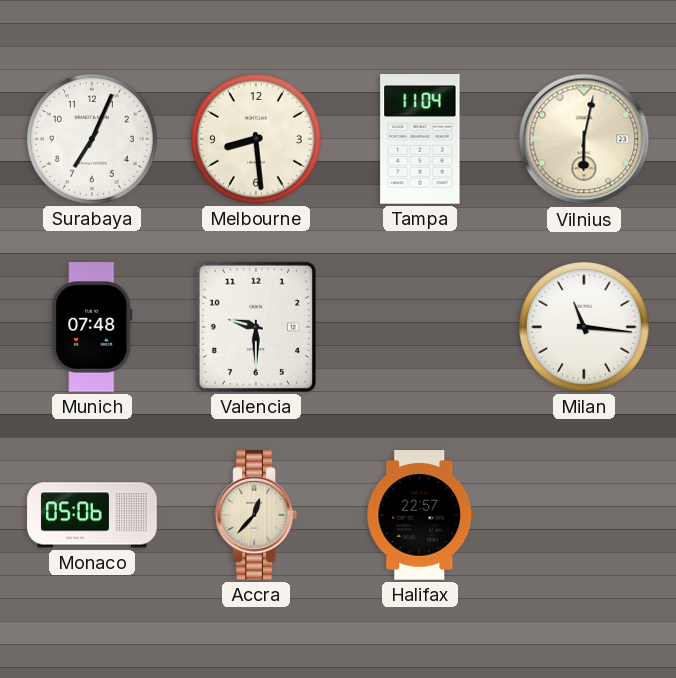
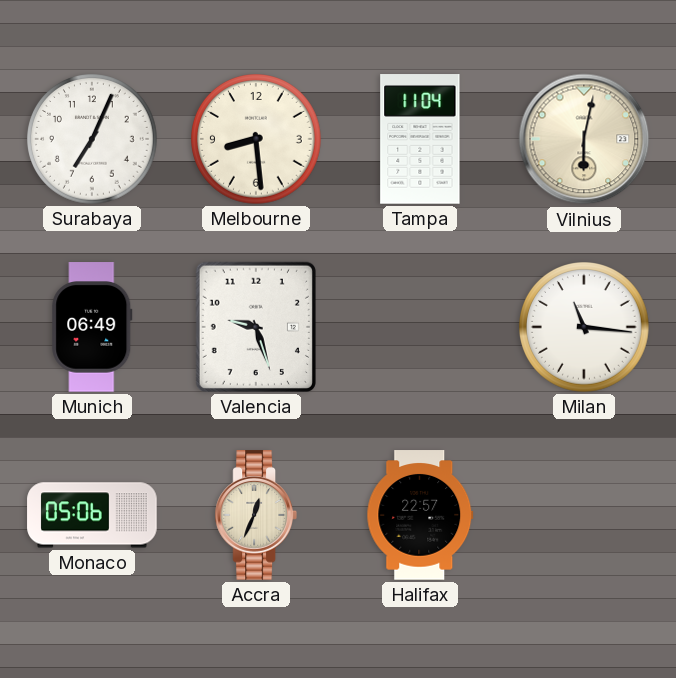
Munich: 07:48 -> 06:49
Valencia: 9:30 -> 9:27
Accra: 12:37 -> 12:34
